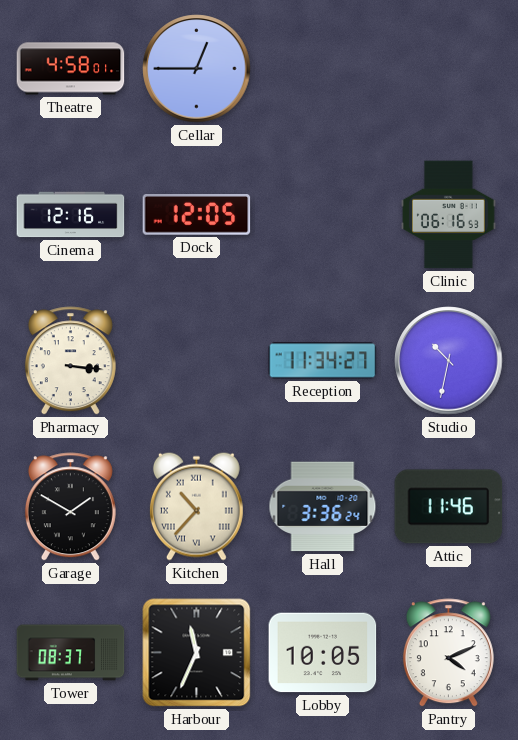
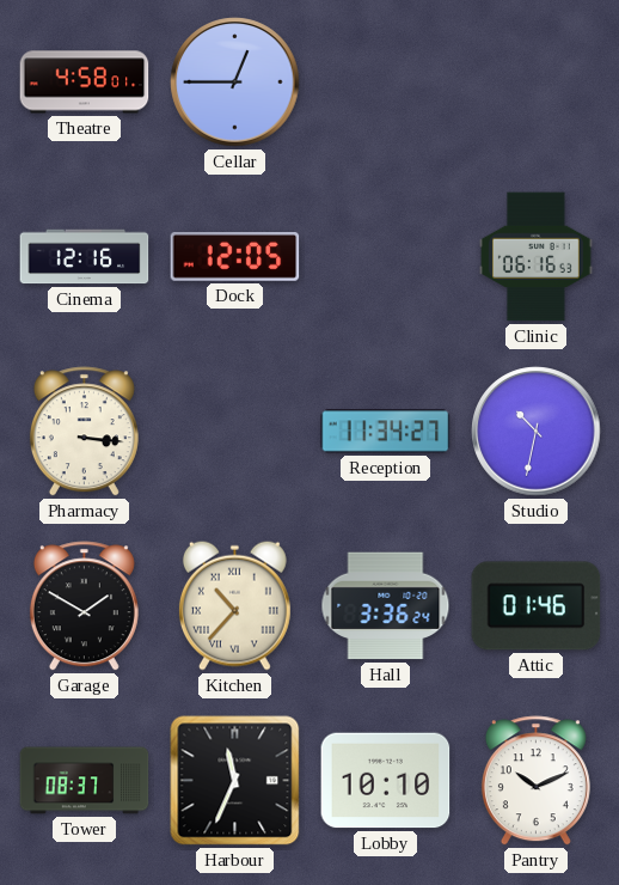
Attic: 11:46 -> 01:46
Lobby: 10:05 -> 10:10
Pantry: 4:11 -> 10:11
